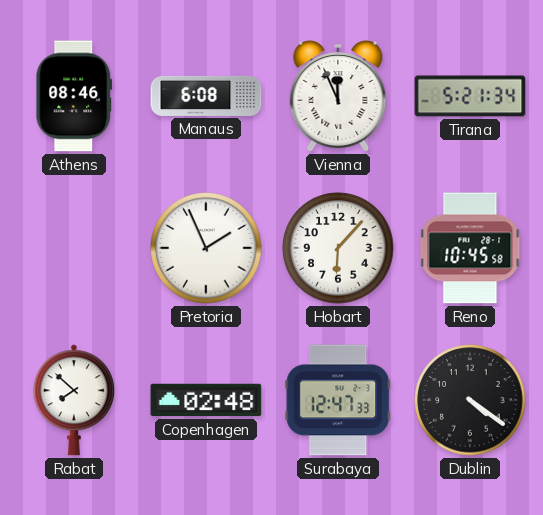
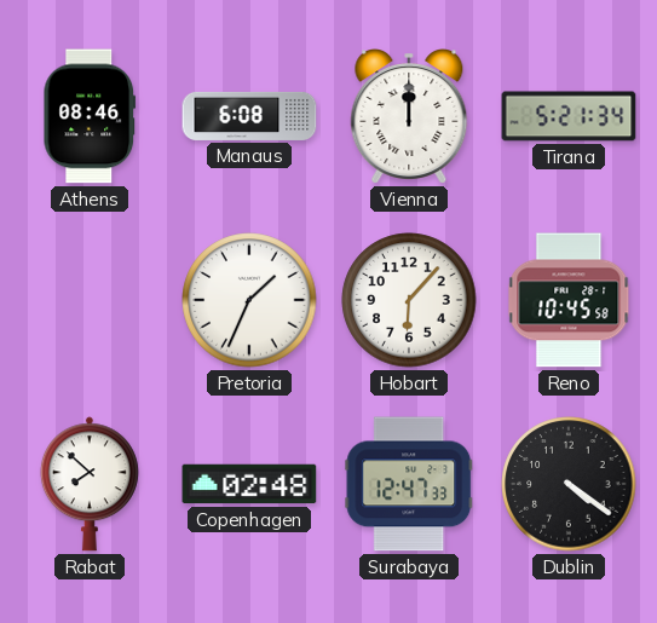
Vienna: 11:56 -> 12:00
Pretoria: 1:56 -> 1:34
